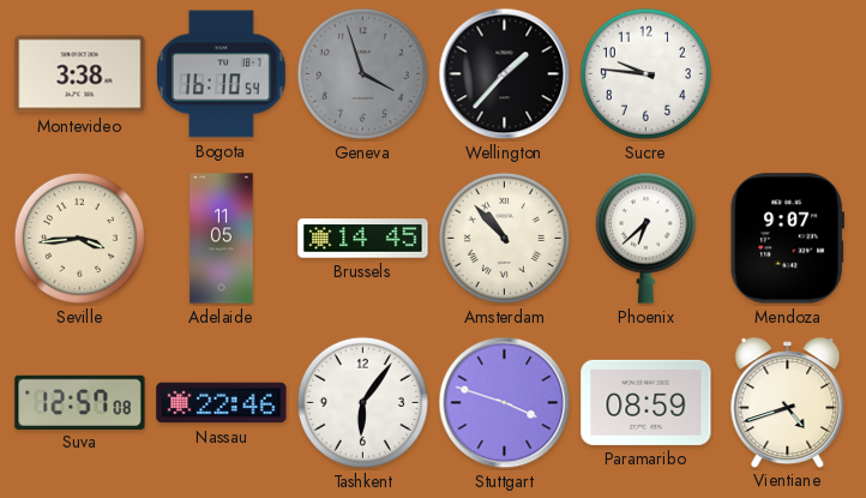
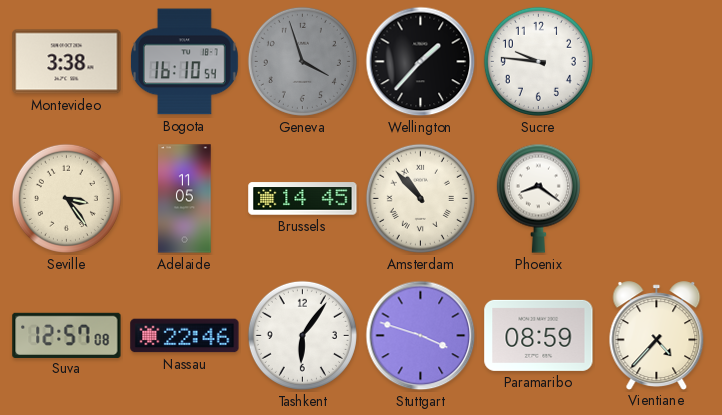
Seville: 3:44 -> 3:24
Phoenix: 6:38 -> 8:21
Mendoza: 9:07 -> none
Vientiane: 4:42 -> 4:37
